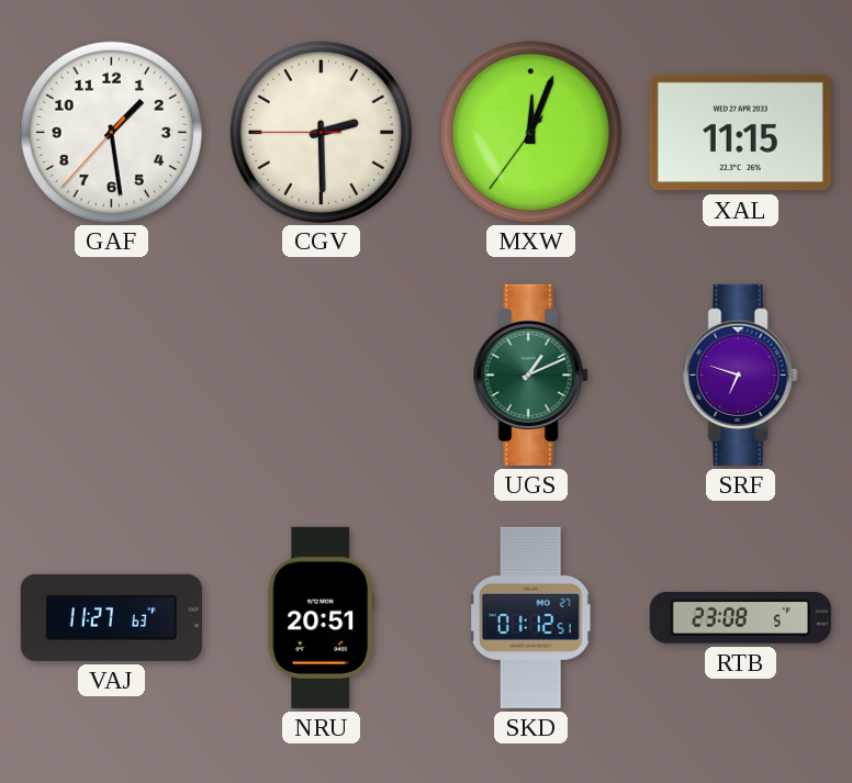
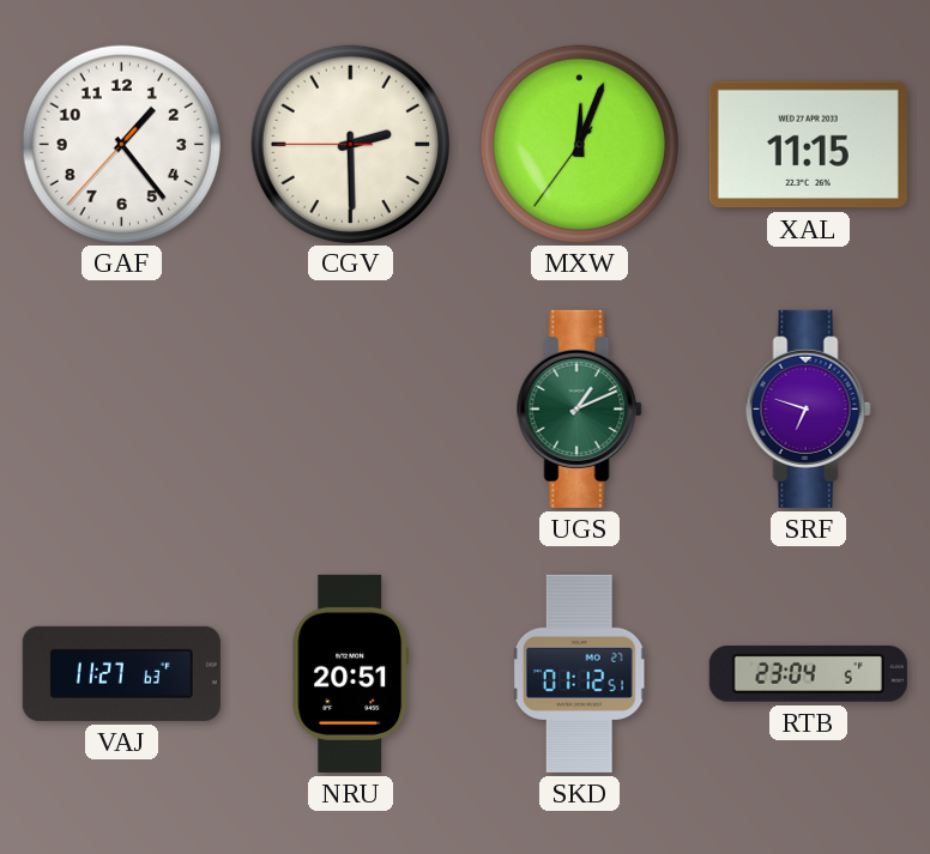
GAF: 1:28 -> 1:23
RTB: 23:08 -> 23:04
